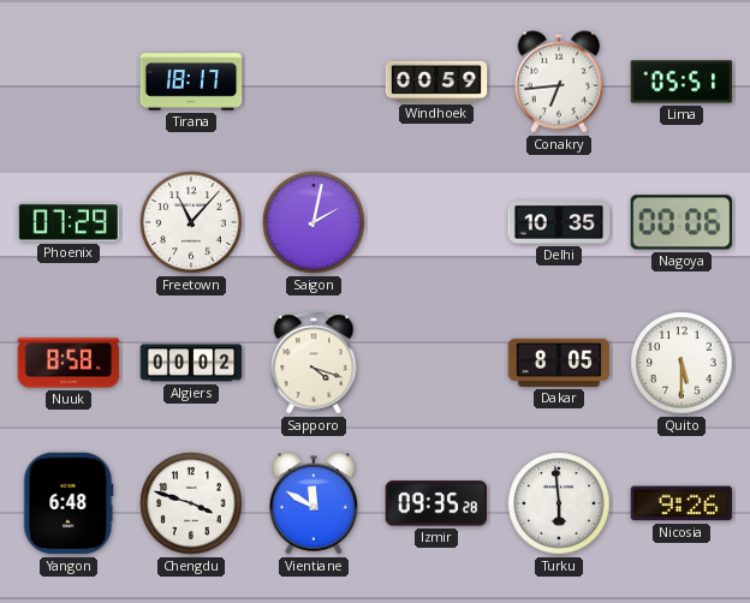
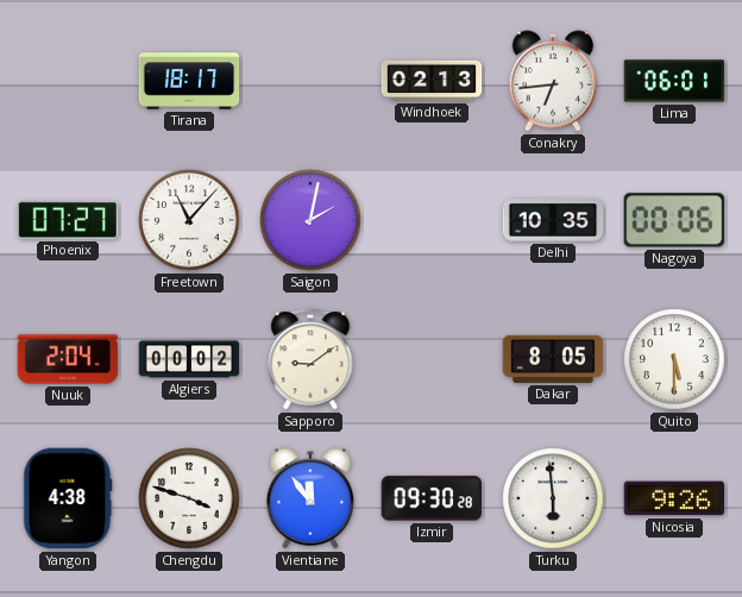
Windhoek: 00:59 -> 02:13
Lima: 05:51 -> 06:01
Phoenix: 07:29 -> 07:27
Nuuk: 8:58 -> 2:04
Sapporo: 4:18 -> 9:09
Yangon: 6:48 -> 4:38
Vientiane: 11:50 -> 11:54
Izmir: 09:35 -> 09:30
